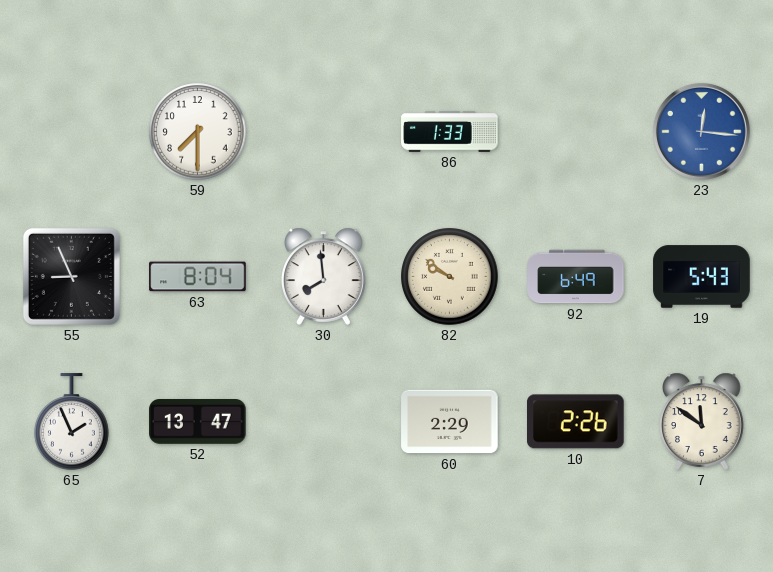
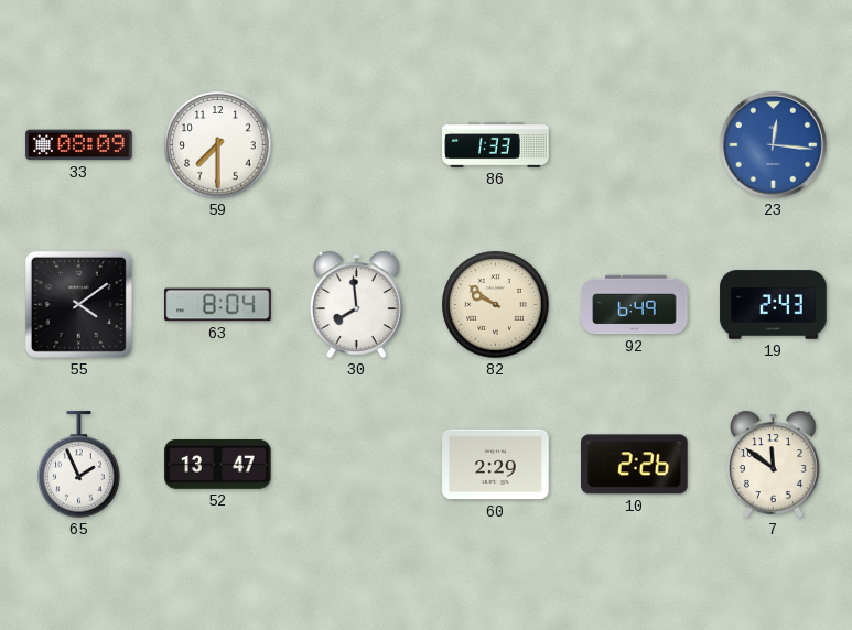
33: none -> 08:09
55: 8:56 -> 4:09
19: 5:43 -> 2:43
